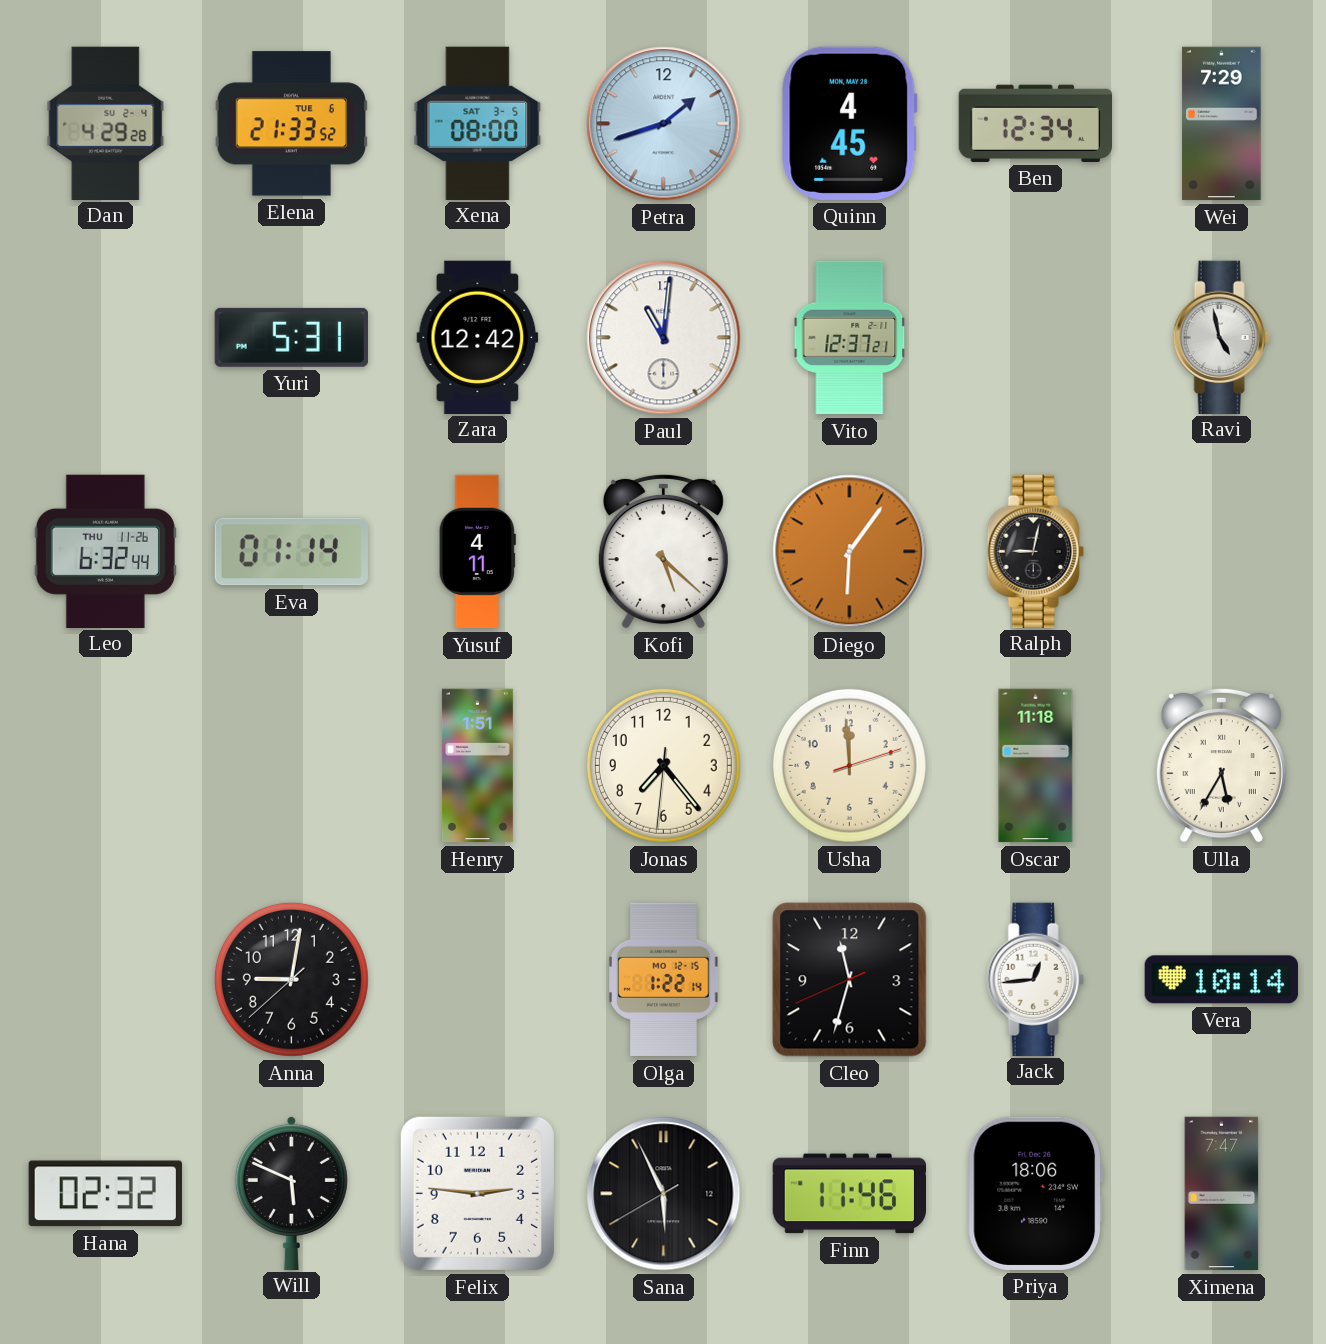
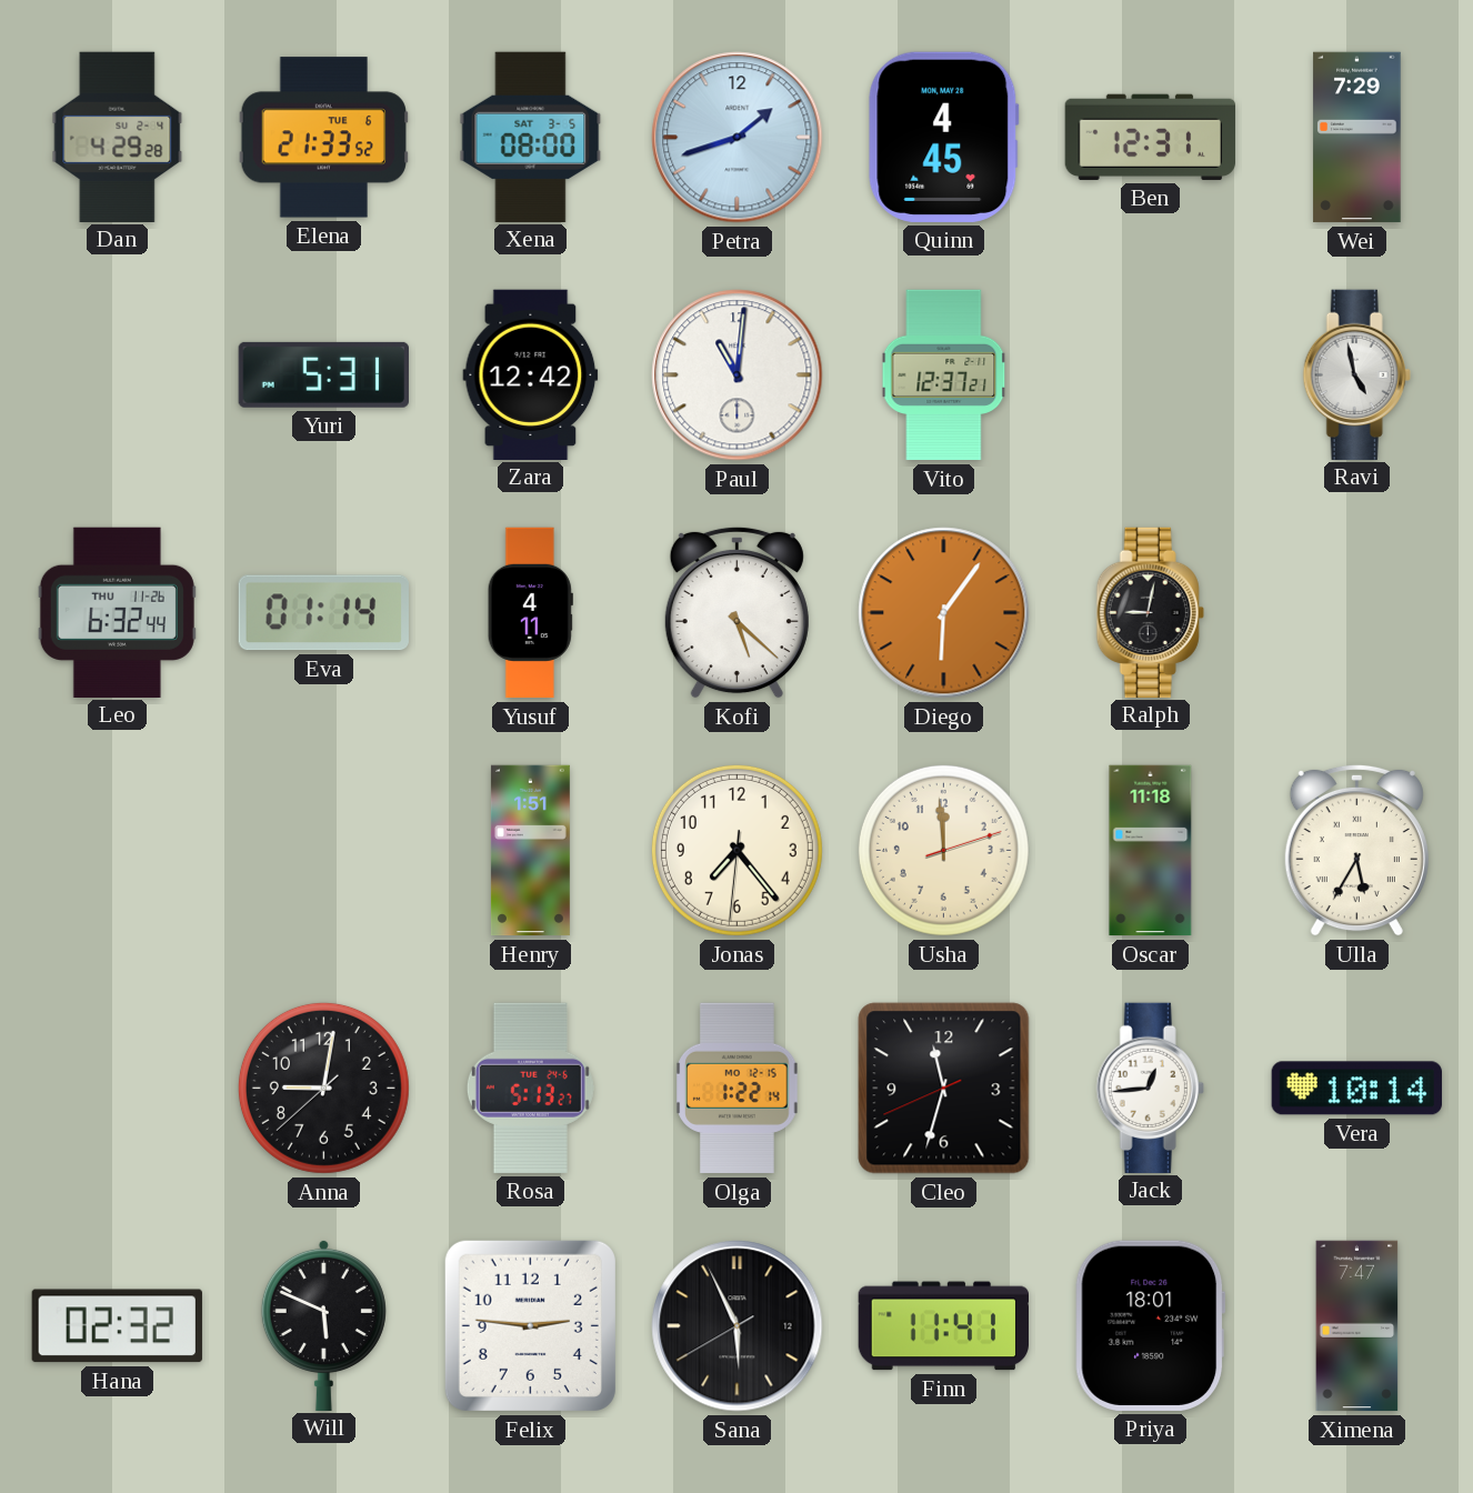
Ben: 12:34 -> 12:31
Rosa: none -> 5:13
Finn: 11:46 -> 11:41
Priya: 18:06 -> 18:01
